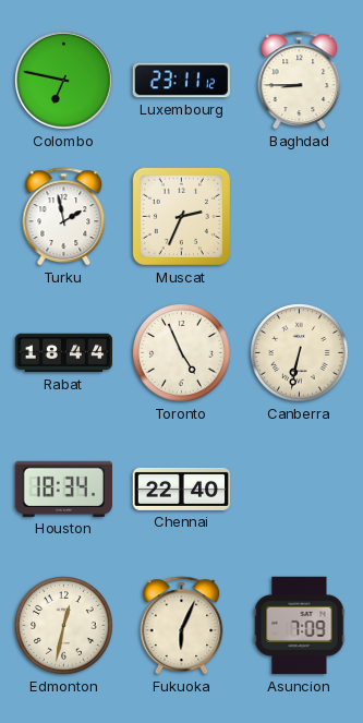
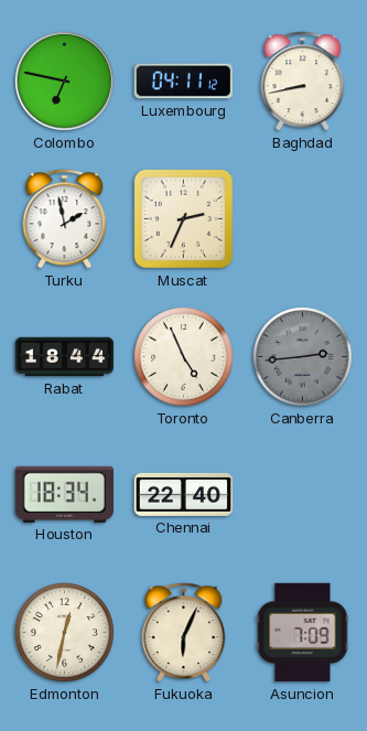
Luxembourg: 23:11 -> 04:11
Baghdad: 8:45 -> 8:43
Canberra: 6:32 -> 2:44
Canberra dial: cream -> grey
